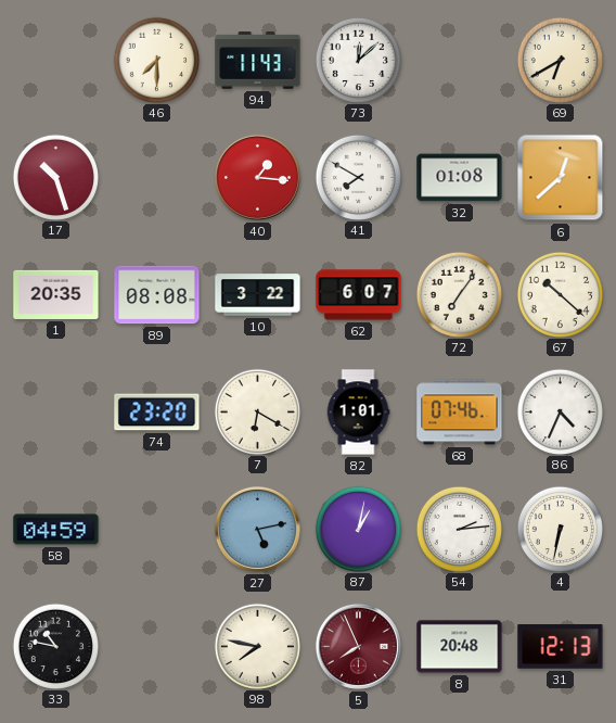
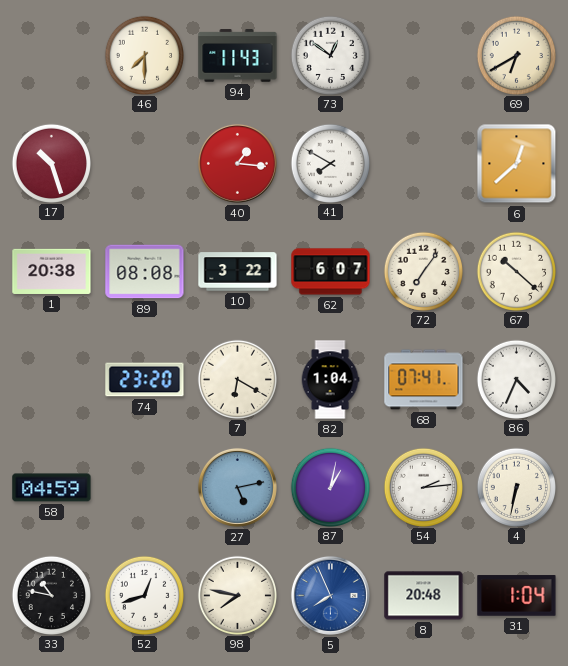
73: 12:08 -> 12:51
32: 01:08 -> none
1: 20:35 -> 20:38
82: 1:01 -> 1:04
68: 07:46 -> 07:41
52: none -> 12:42
5 dial: burgundy -> blue
31: 12:13 -> 1:04
